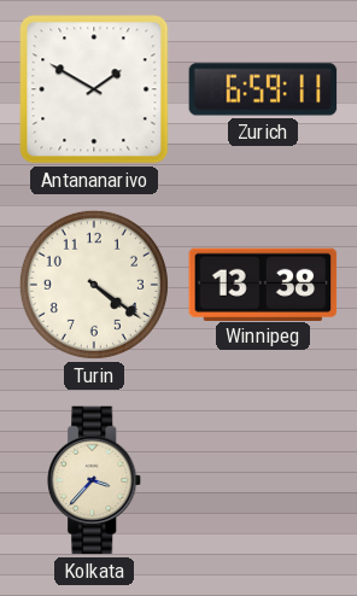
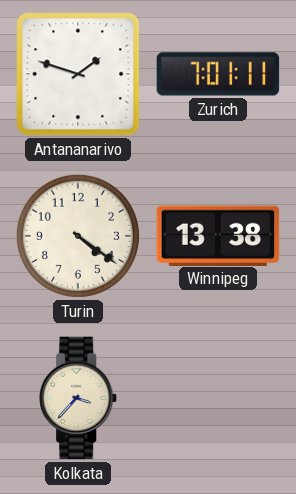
Antananarivo: 1:50 -> 1:48
Zurich: 6:59 -> 7:01
